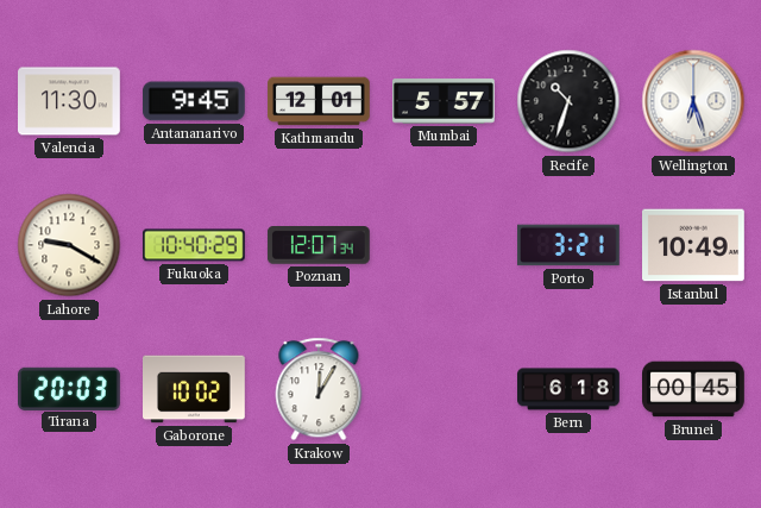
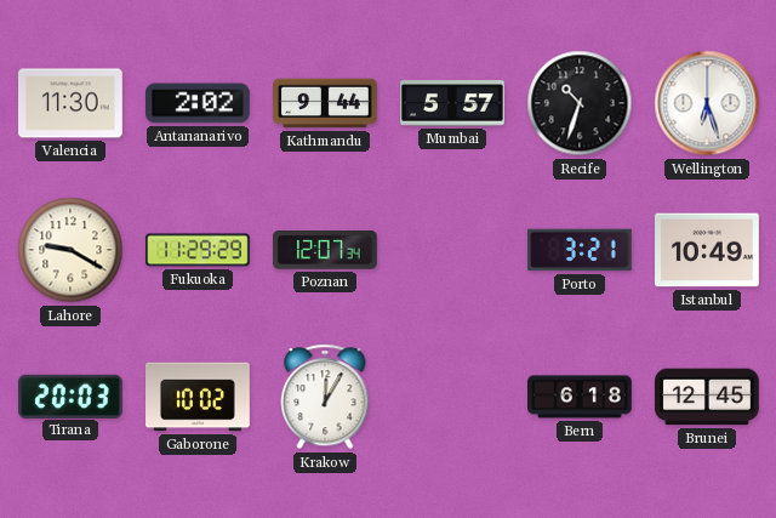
Antananarivo: 9:45 -> 2:02
Kathmandu: 12:01 -> 9:44
Fukuoka: 10:40 -> 11:29
Brunei: 00:45 -> 12:45
